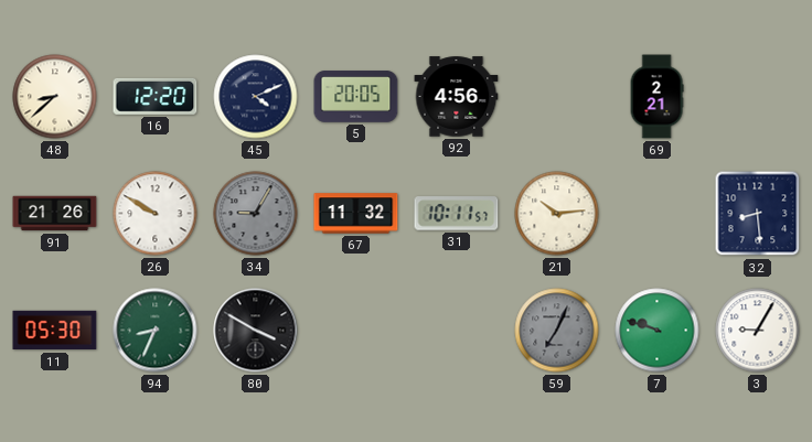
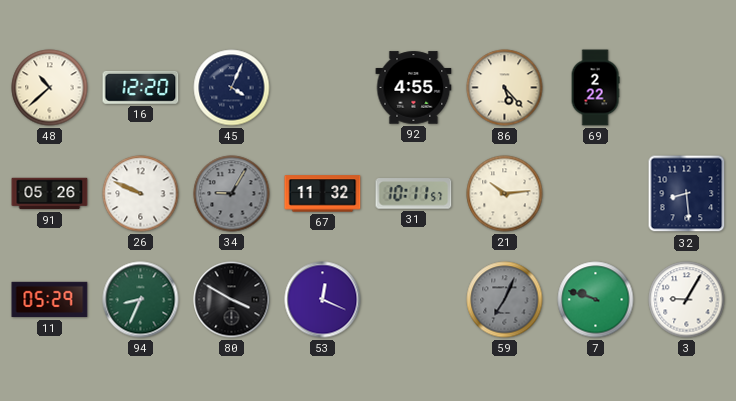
48: 8:38 -> 10:38
45: 4:11 -> 4:04
5: 20:05 -> none
92: 4:56 -> 4:55
86: none -> 5:23
69: 2:21 -> 2:22
91: 21:26 -> 05:26
26: 9:50 -> 9:49
11: 05:30 -> 05:29
53: none -> 12:19
